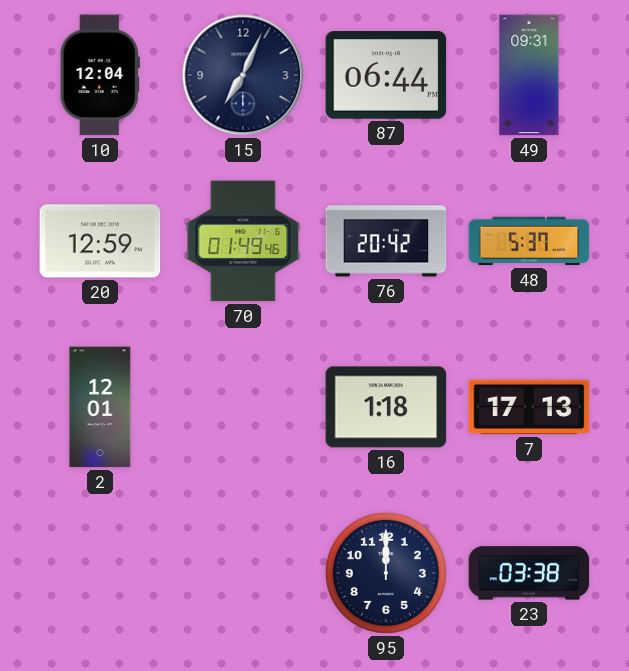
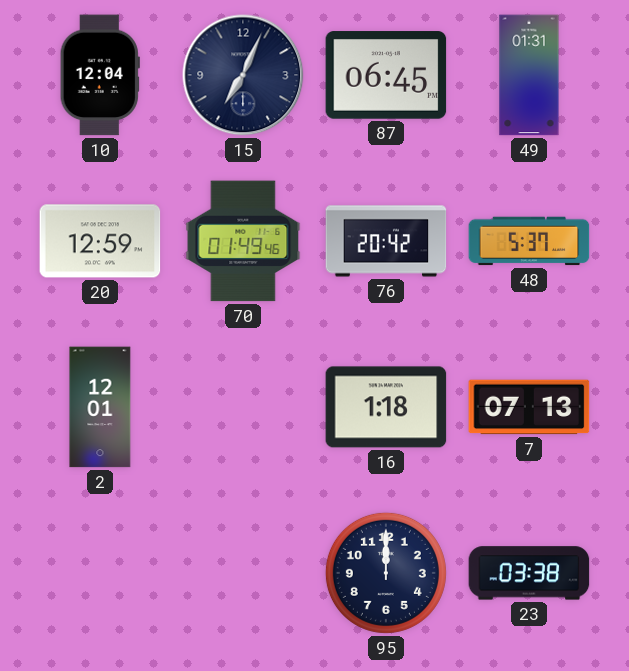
87: 06:44 -> 06:45
49: 09:31 -> 01:31
7: 17:13 -> 07:13
